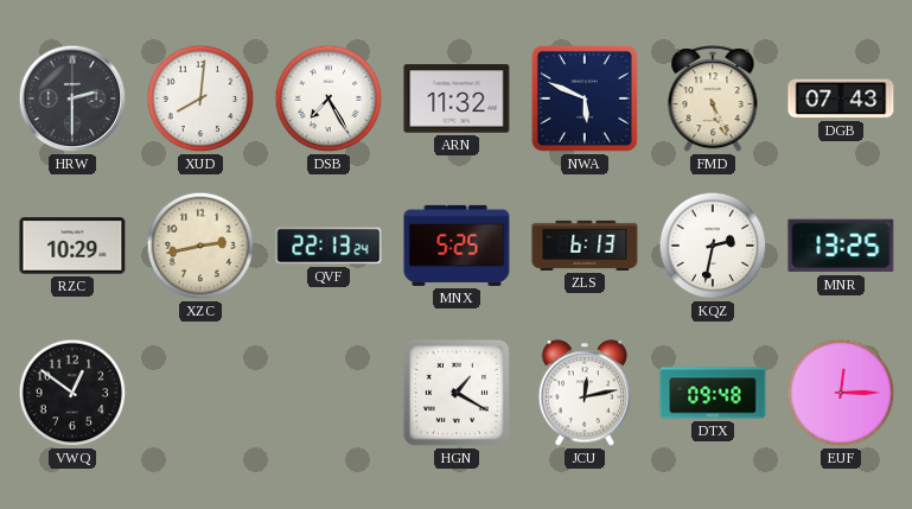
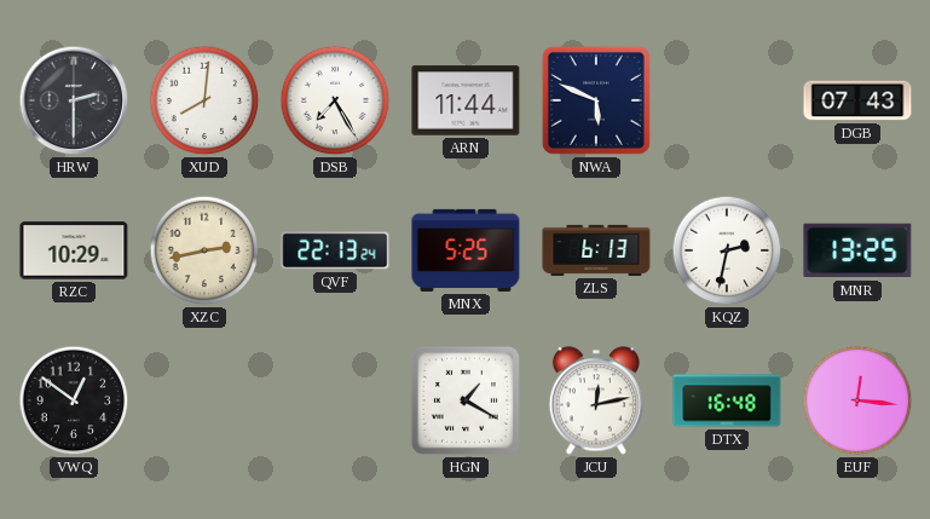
ARN: 11:32 -> 11:44
FMD: 5:26 -> none
DTX: 09:48 -> 16:48
EUF: 12:15 -> 12:16
